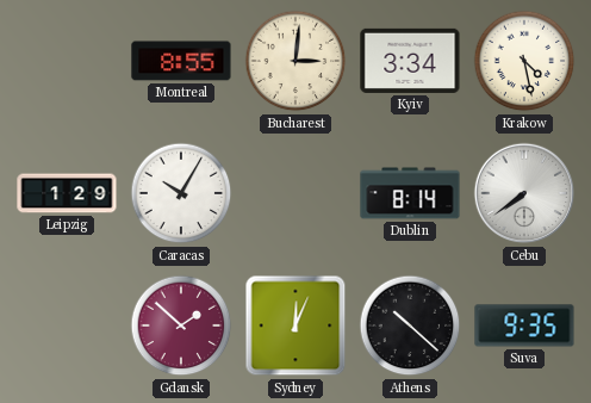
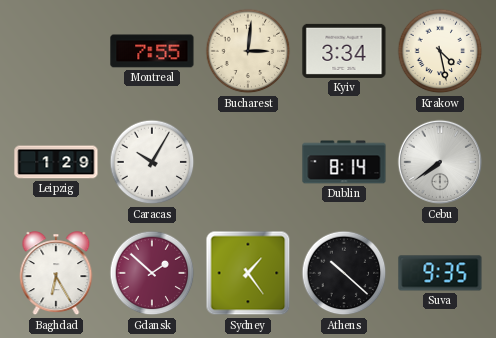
Montreal: 8:55 -> 7:55
Baghdad: none -> 6:25
Sydney: 12:04 -> 1:24
